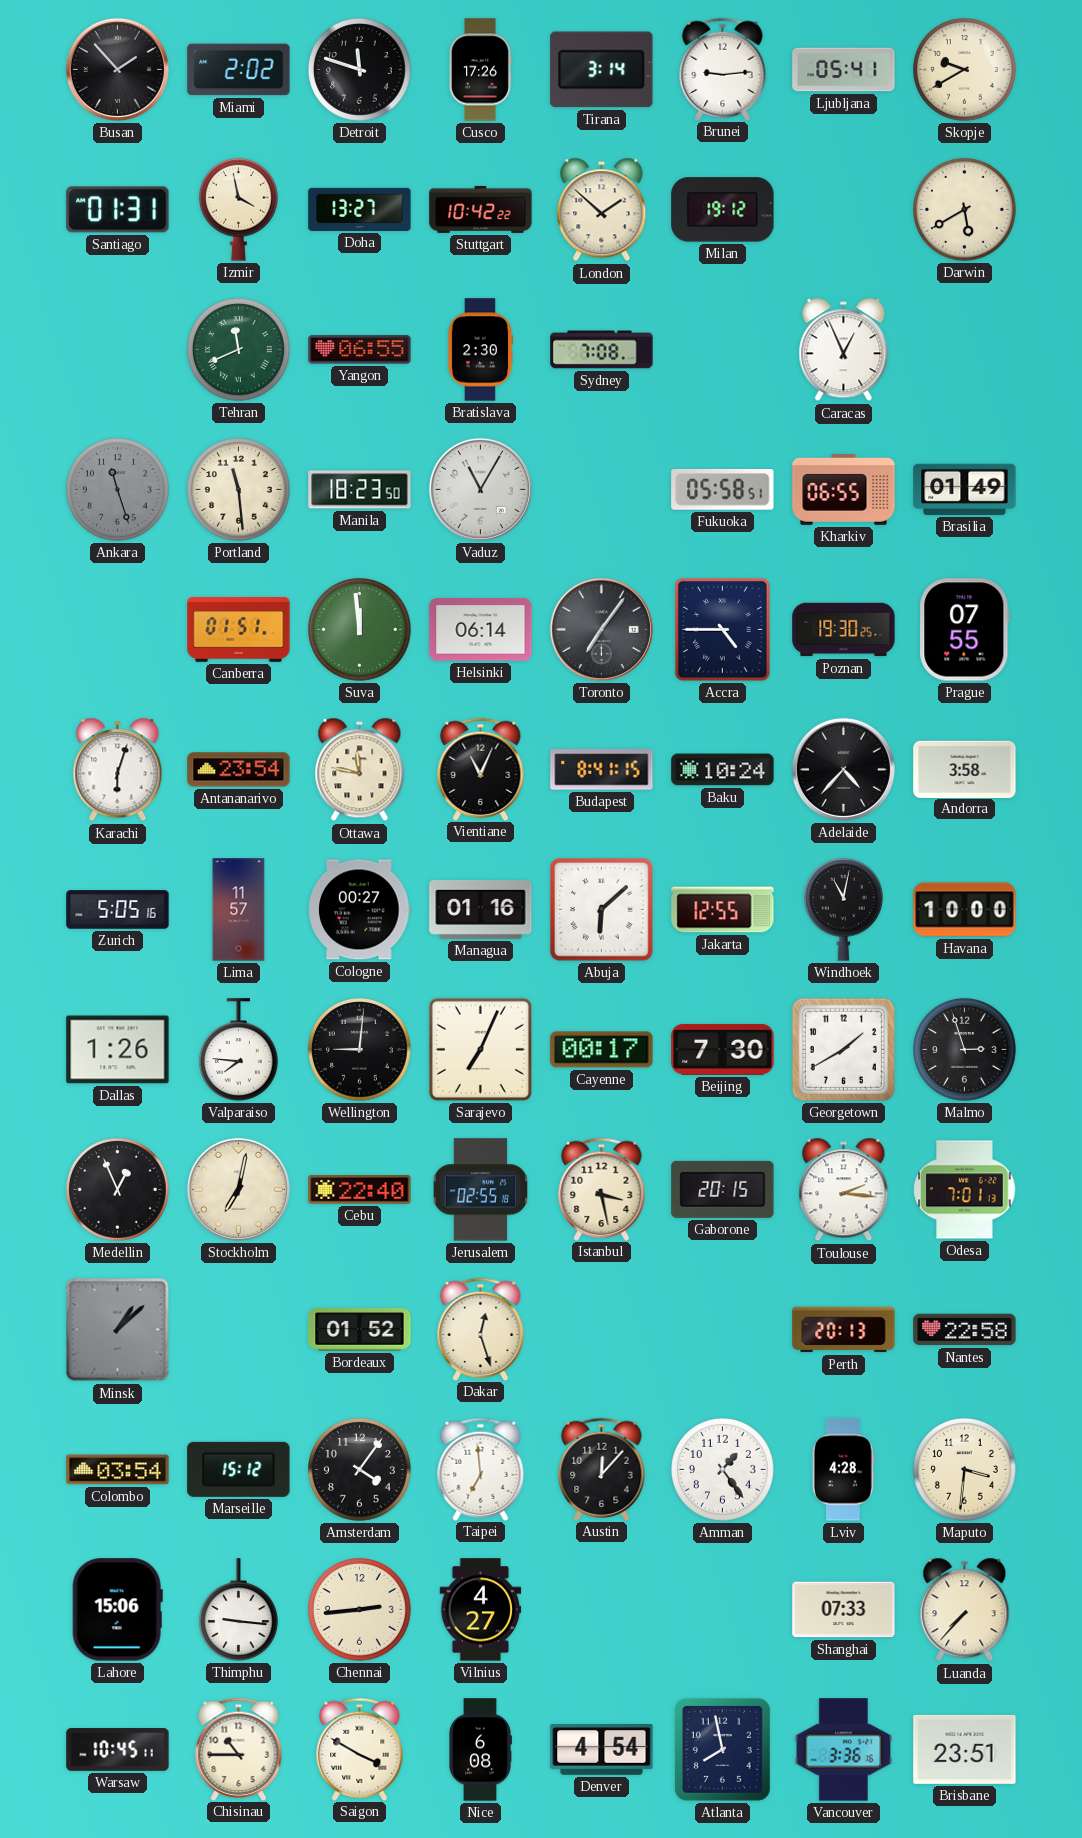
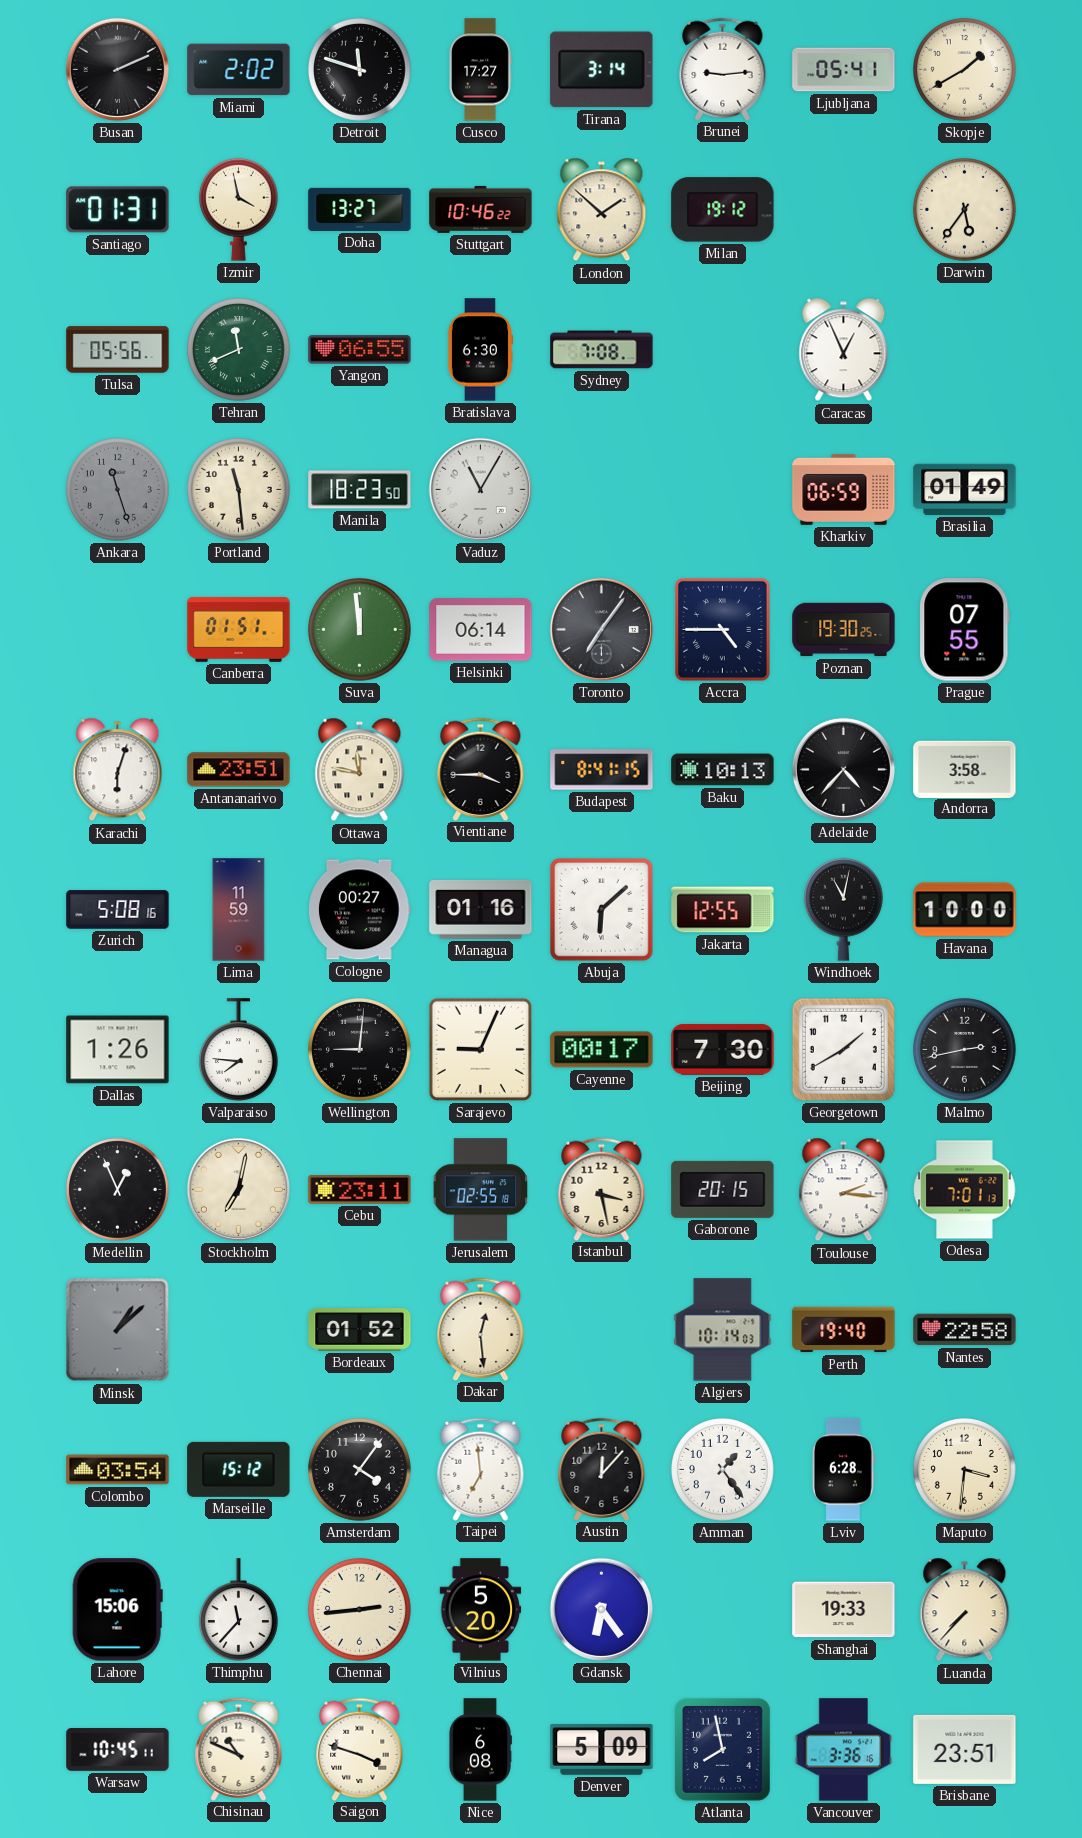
Busan: 1:53 -> 2:11
Cusco: 17:26 -> 17:27
Skopje: 9:40 -> 1:40
Stuttgart: 10:42 -> 10:46
Darwin: 5:40 -> 5:36
Tulsa: none -> 05:56
Bratislava: 2:30 -> 6:30
Fukuoka: 05:58 -> none
Kharkiv: 06:55 -> 06:59
Antananarivo: 23:54 -> 23:51
Vientiane: 11:04 -> 3:45
Baku: 10:24 -> 10:13
Zurich: 5:05 -> 5:08
Lima: 11:57 -> 11:59
Sarajevo: 7:04 -> 9:04
Malmo: 2:57 -> 2:43
Cebu: 22:40 -> 23:11
Dakar: 12:27 -> 12:29
Algiers: none -> 10:14
Perth: 20:13 -> 19:40
Lviv: 4:28 -> 6:28
Thimphu: 9:16 -> 11:37
Vilnius: 4:27 -> 5:20
Gdansk: none -> 6:24
Shanghai: 07:33 -> 19:33
Chisinau: 10:45 -> 10:49
Saigon: 3:50 -> 3:48
Denver: 4:54 -> 5:09
